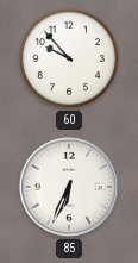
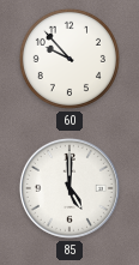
85: 6:34 -> 5:00
